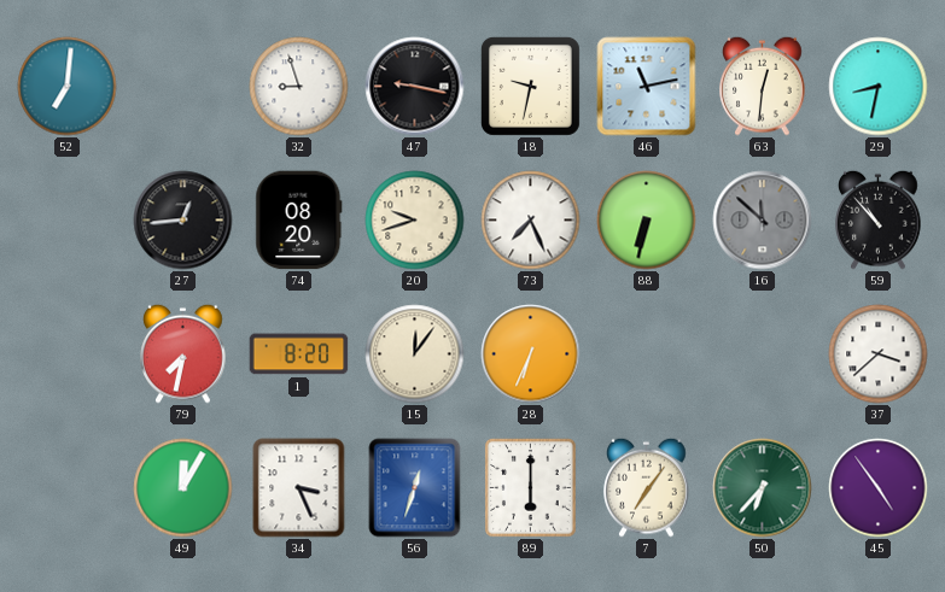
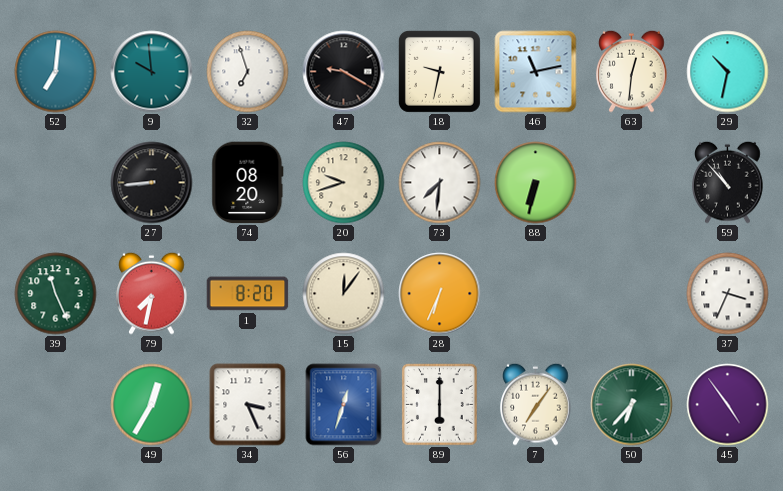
9: none -> 9:59
32: 8:57 -> 6:57
47: 9:17 -> 9:20
29: 8:32 -> 10:32
27: 12:44 -> 8:44
73: 7:26 -> 7:31
16: 11:52 -> none
39: none -> 11:26
37: 3:38 -> 3:34
49: 12:05 -> 12:35
